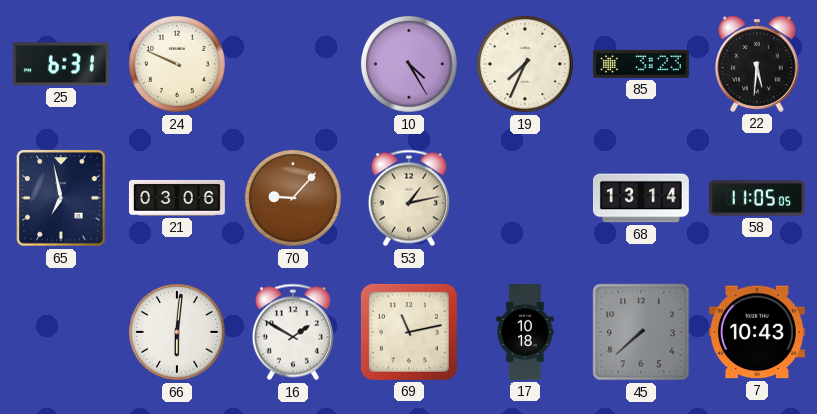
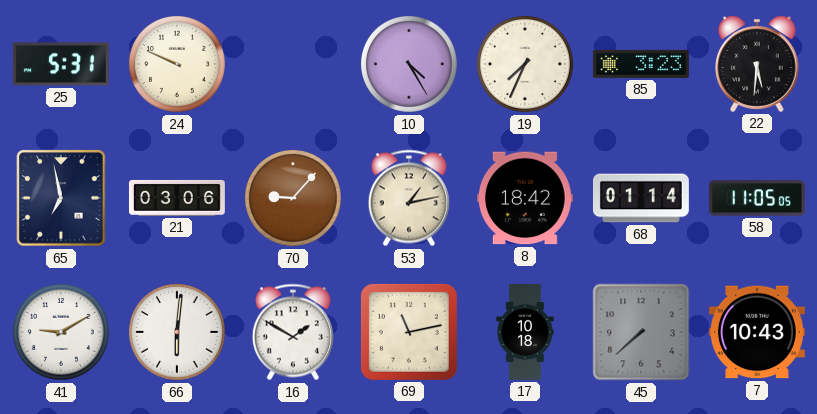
25: 6:31 -> 5:31
8: none -> 18:42
68: 13:14 -> 01:14
41: none -> 9:10
